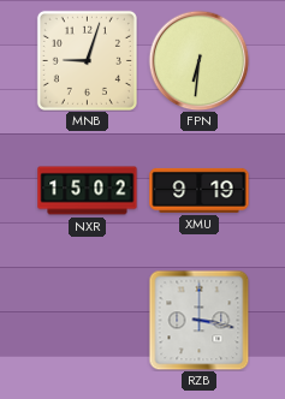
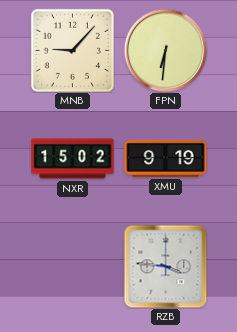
MNB: 9:03 -> 9:07
RZB: 3:17 -> 3:46
